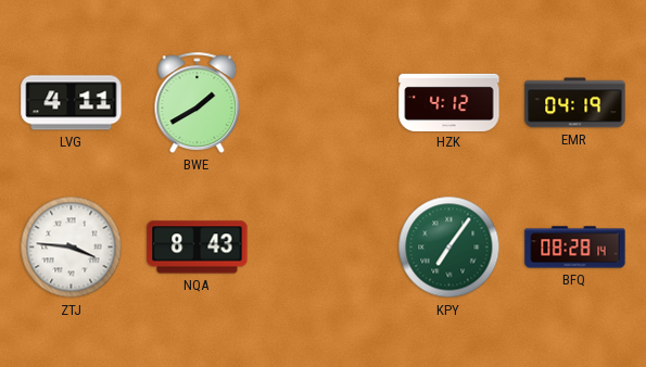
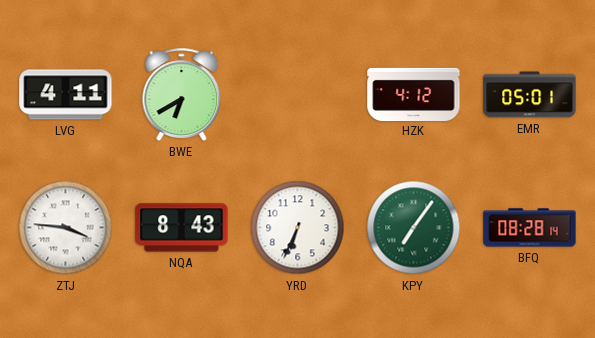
BWE: 1:40 -> 6:40
EMR: 04:19 -> 05:01
YRD: none -> 6:34
